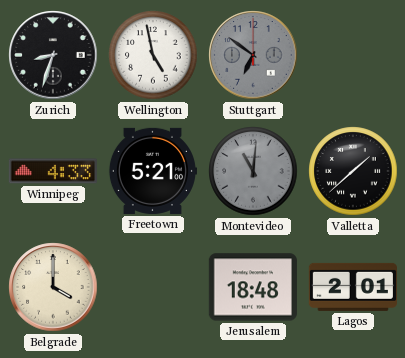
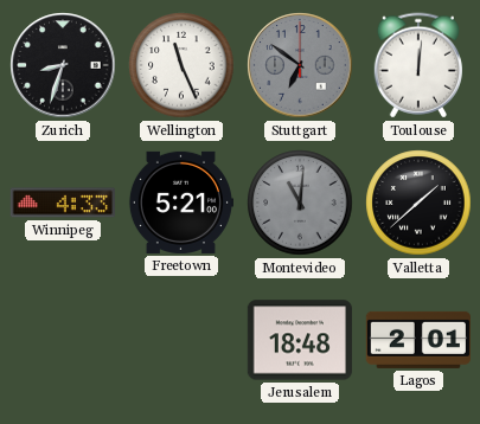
Wellington: 4:58 -> 11:26
Toulouse: none -> 12:01
Belgrade: 4:00 -> none
